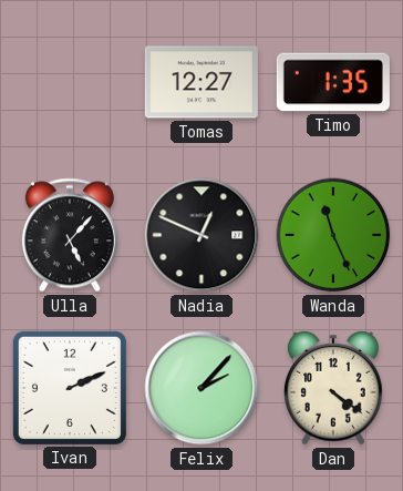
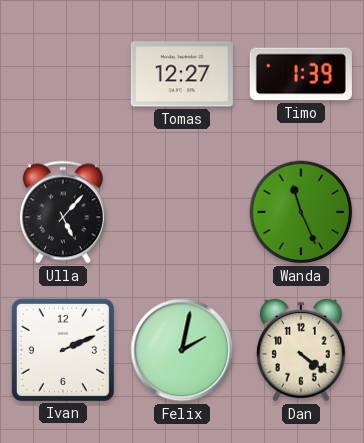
Timo: 1:35 -> 1:39
Nadia: 12:49 -> none
Felix: 2:07 -> 2:02
